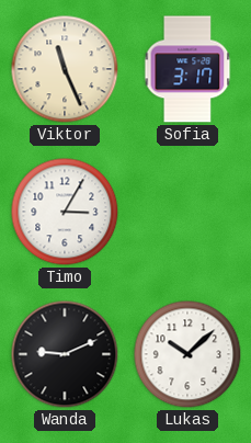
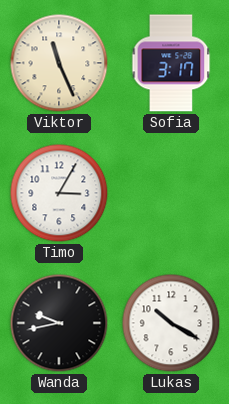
Wanda: 9:11 -> 9:43
Lukas: 10:08 -> 10:20
